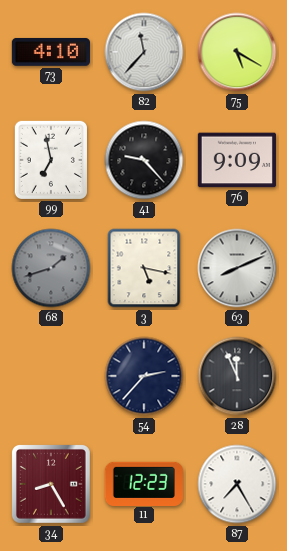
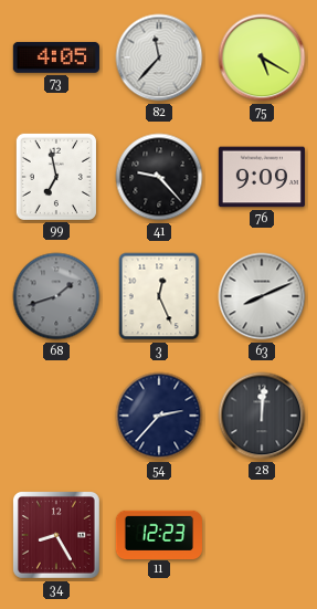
73: 4:10 -> 4:05
3: 5:17 -> 12:26
28: 11:56 -> 12:01
87: 7:25 -> none
